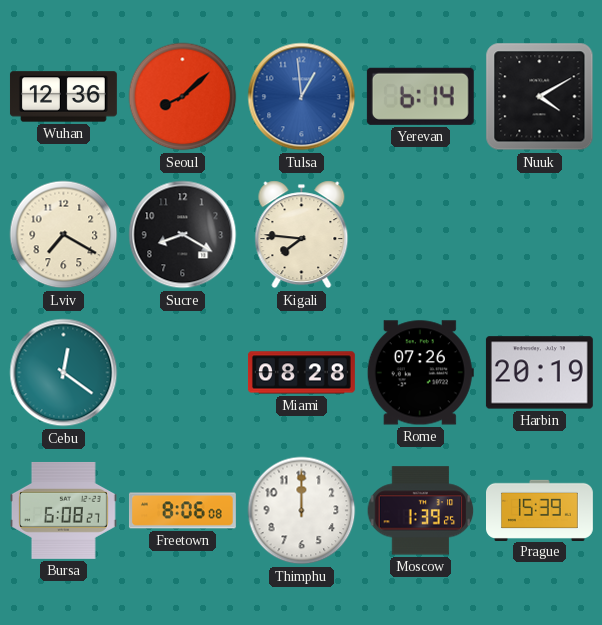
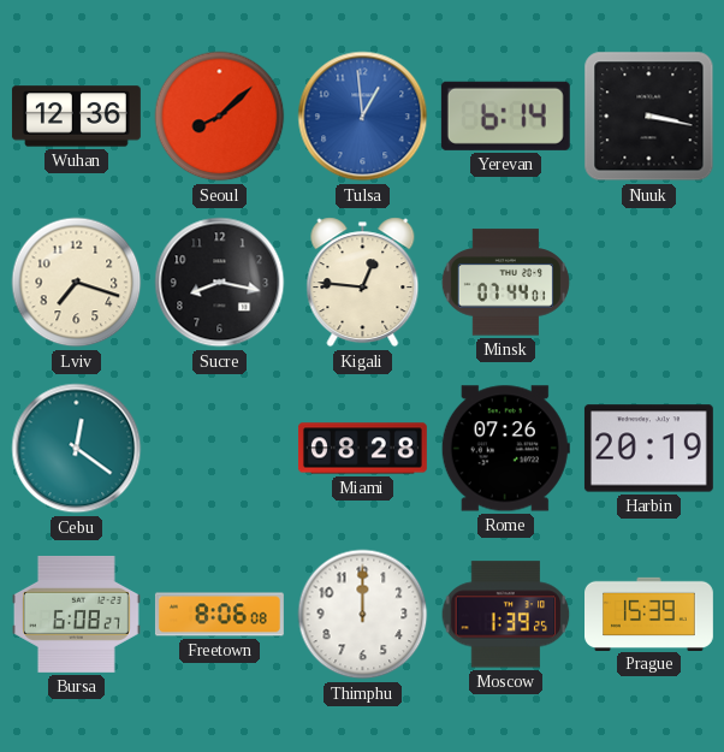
Nuuk: 4:10 -> 3:17
Lviv: 7:20 -> 7:18
Sucre: 8:20 -> 8:17
Kigali: 7:46 -> 12:46
Minsk: none -> 07:44
